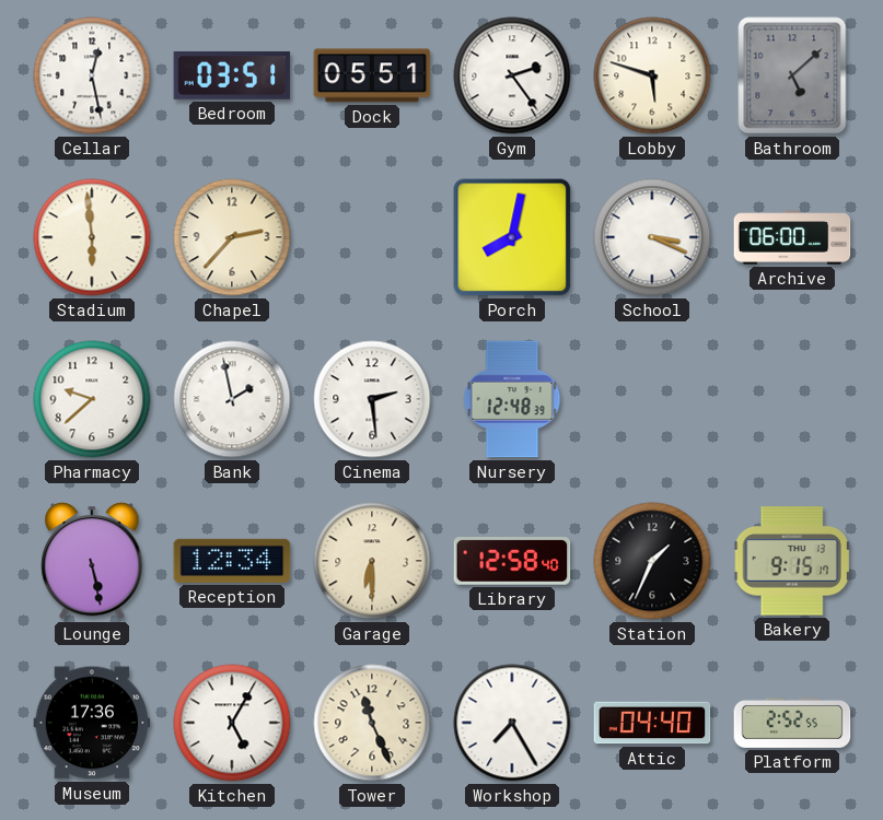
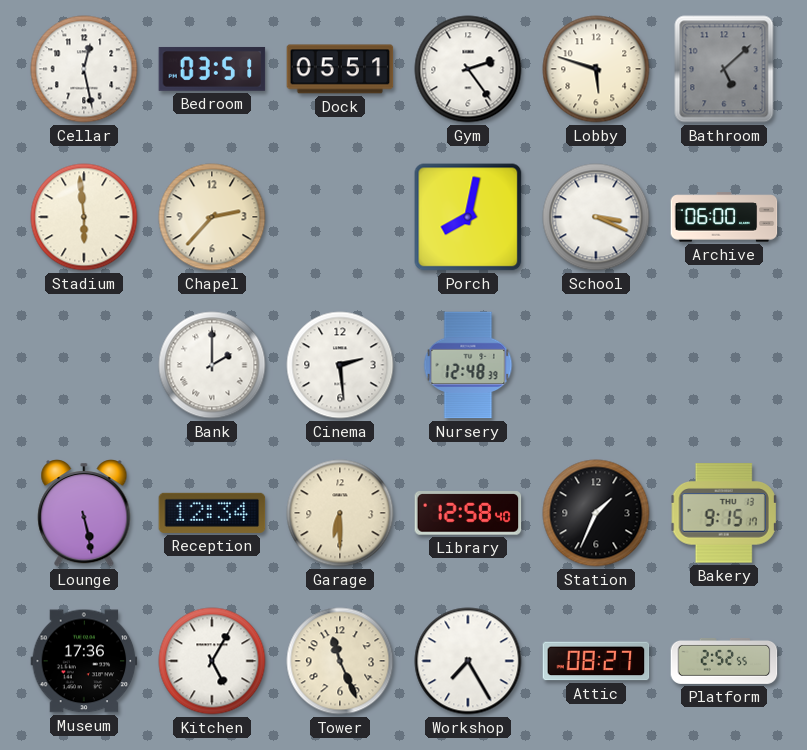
Pharmacy: 9:38 -> none
Bank: 1:58 -> 2:00
Attic: 04:40 -> 08:27
